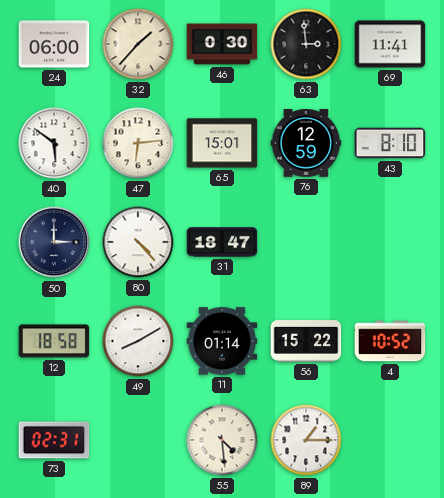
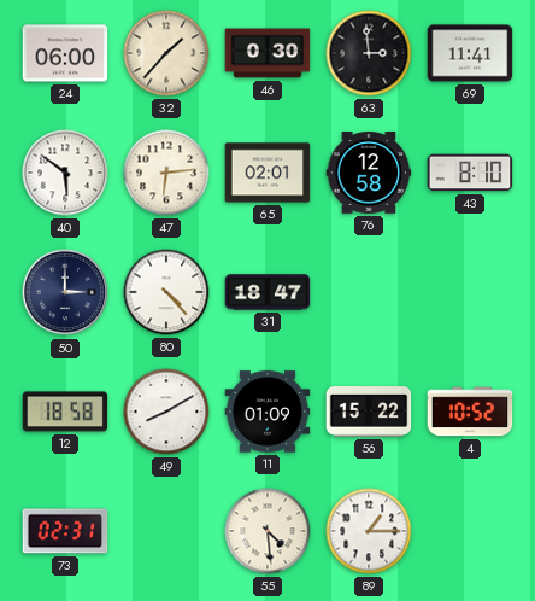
65: 15:01 -> 02:01
76: 12:59 -> 12:58
11: 01:14 -> 01:09
